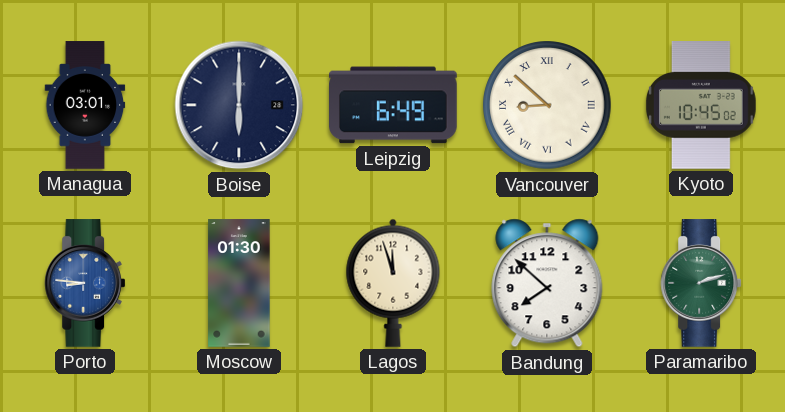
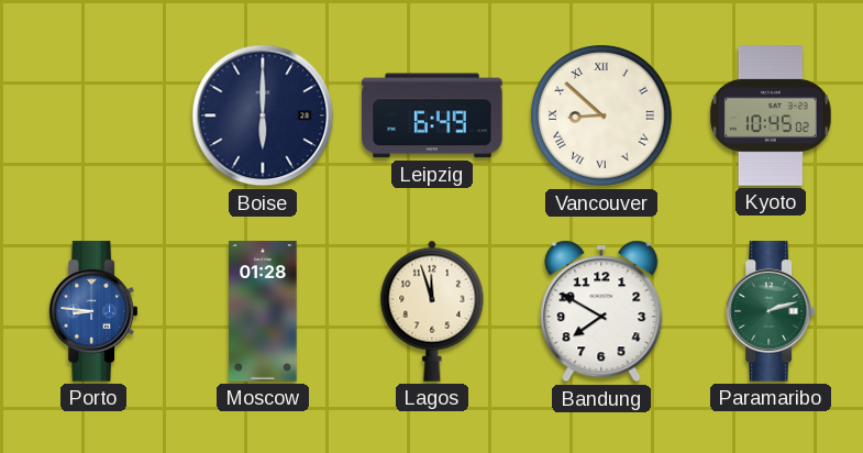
Managua: 03:01 -> none
Moscow: 01:30 -> 01:28
Bandung: 7:52 -> 7:50
